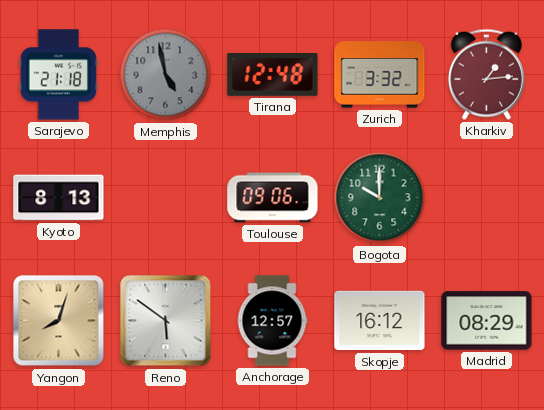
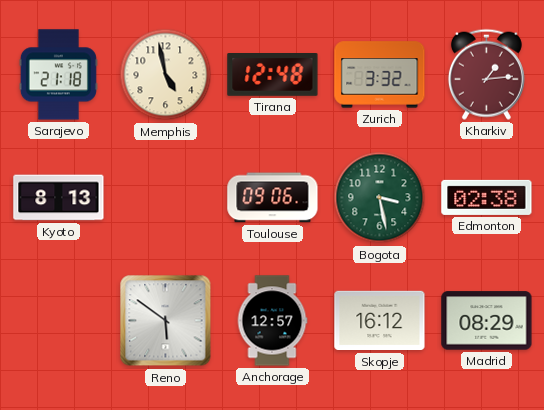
Memphis dial: grey -> cream
Bogota: 10:00 -> 3:28
Edmonton: none -> 02:38
Yangon: 8:03 -> none
